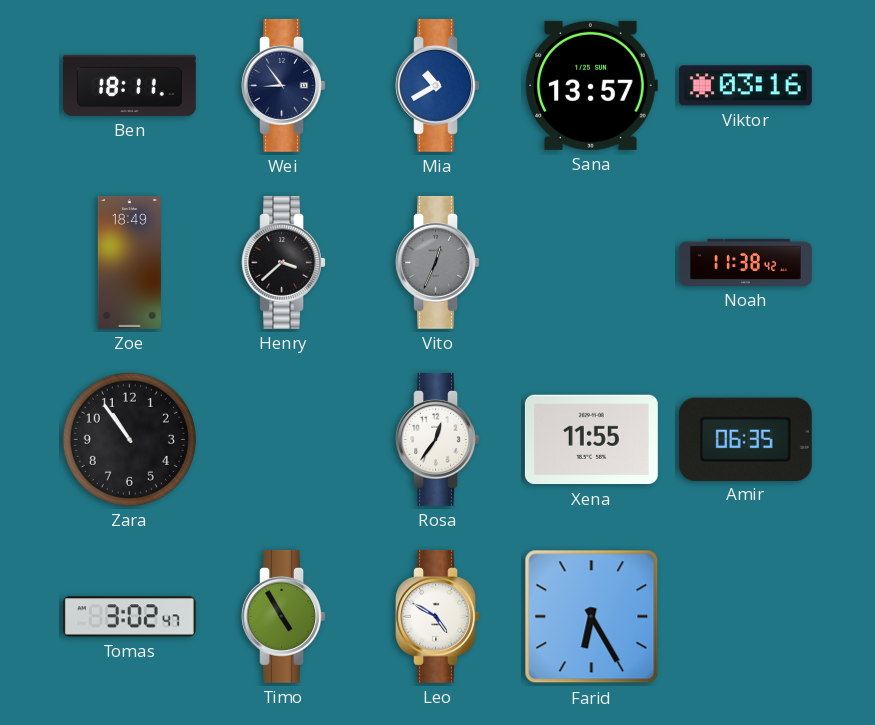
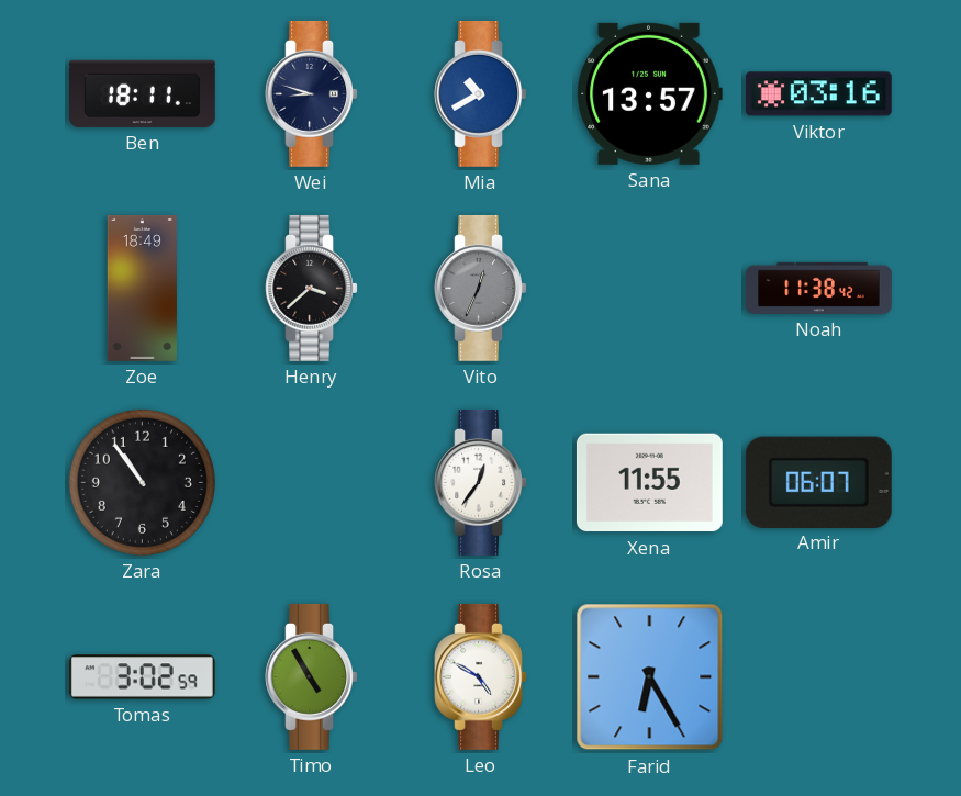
Wei: 8:54 -> 8:48
Amir: 06:35 -> 06:07
Tomas: 3:02:47 -> 3:02:59
